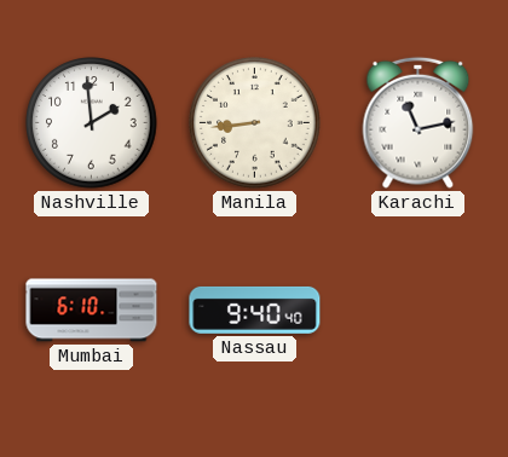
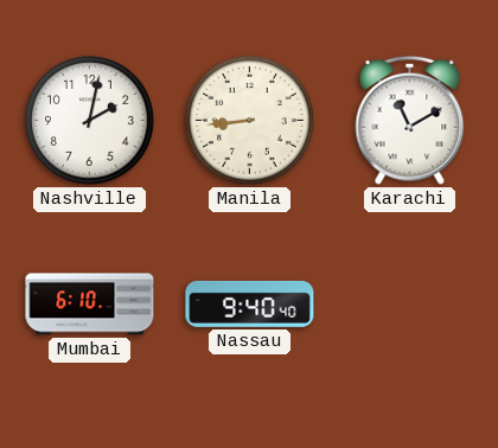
Nashville: 1:59 -> 2:02
Karachi: 11:13 -> 11:10
